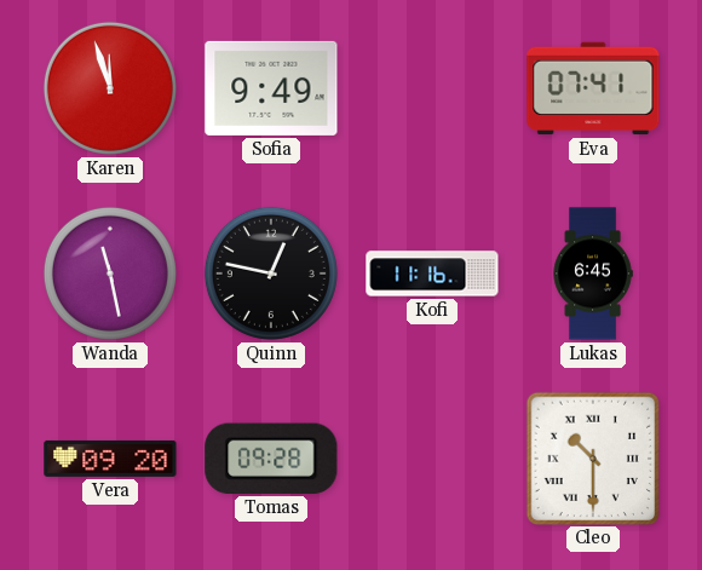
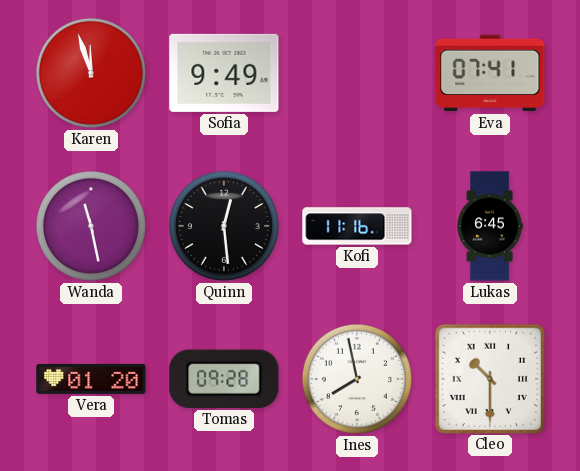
Quinn: 12:47 -> 12:29
Vera: 09:20 -> 01:20
Ines: none -> 7:58
